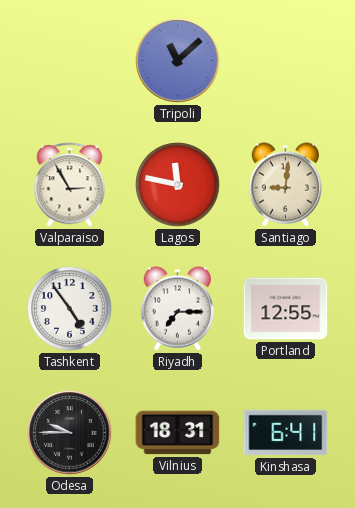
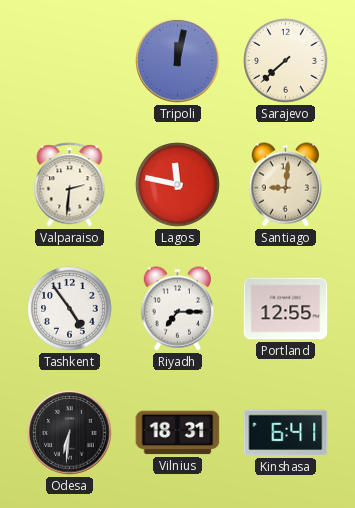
Tripoli: 11:08 -> 12:02
Sarajevo: none -> 7:38
Valparaiso: 2:55 -> 2:31
Odesa: 9:45 -> 6:31
